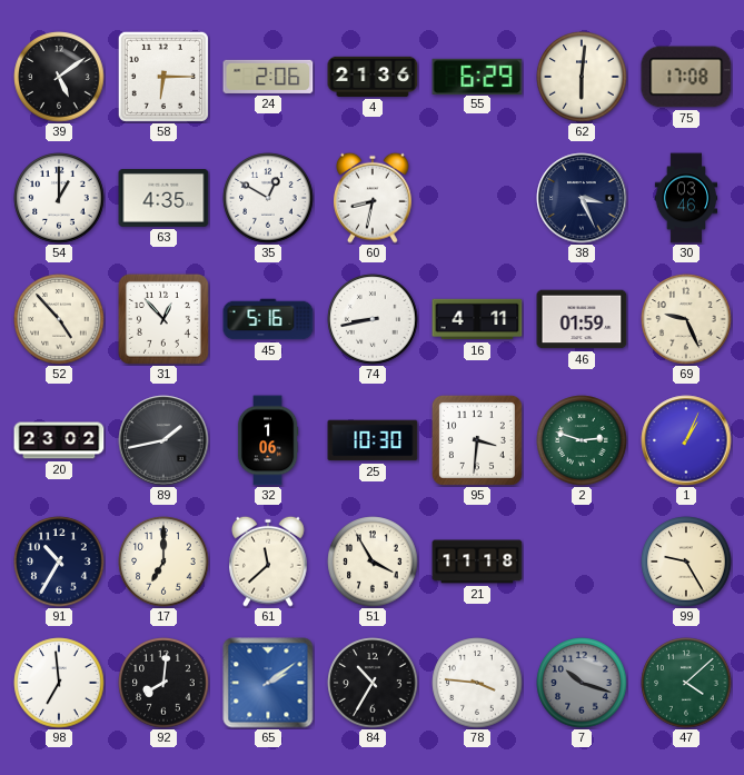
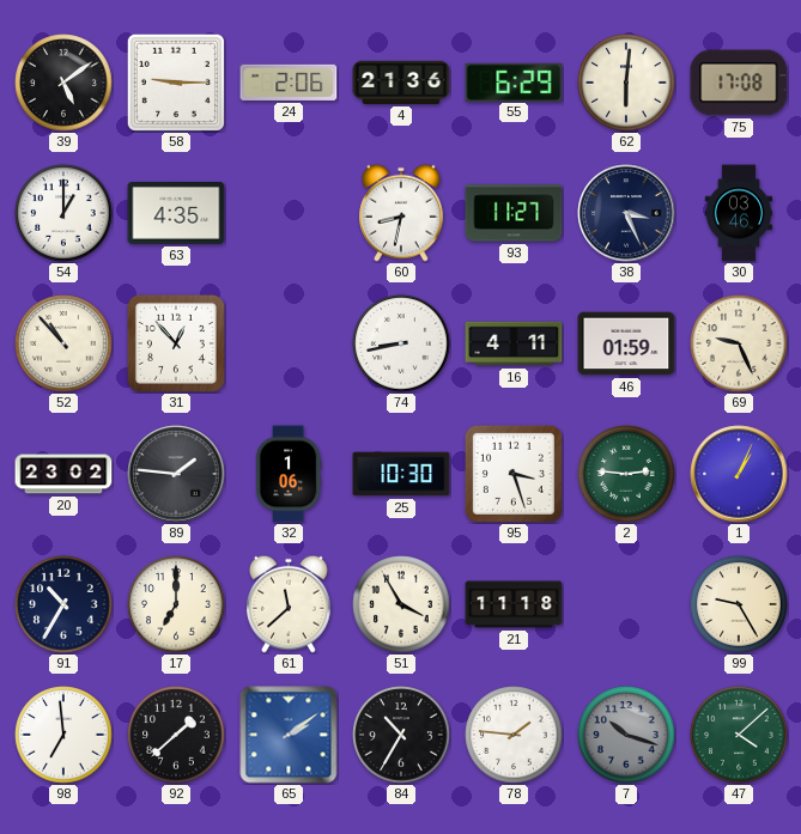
58: 6:15 -> 9:15
35: 12:50 -> none
93: none -> 11:27
52: 4:53 -> 10:53
45: 5:16 -> none
89: 1:43 -> 1:46
95: 3:31 -> 3:27
2: 2:48 -> 2:46
92: 8:01 -> 1:38
78: 3:46 -> 1:46
